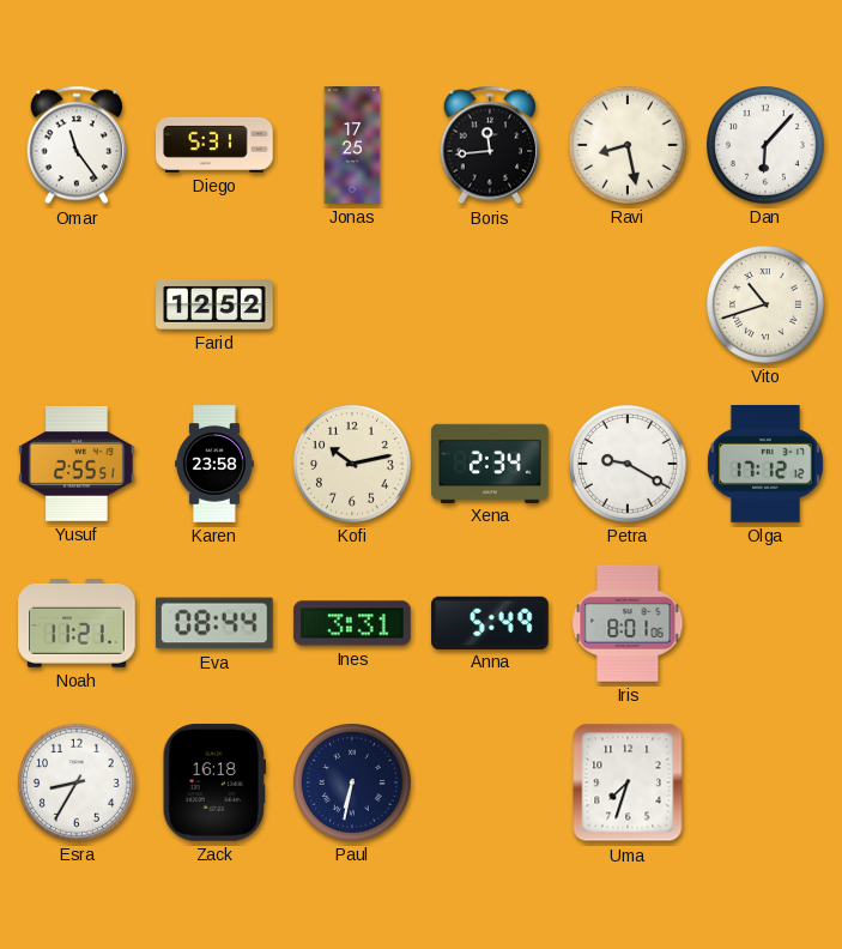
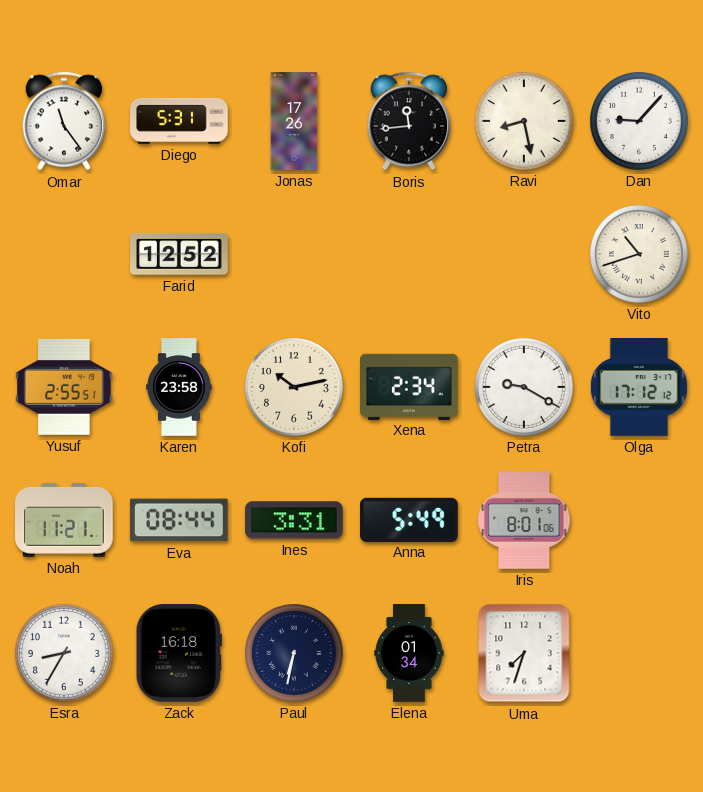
Jonas: 17:25 -> 17:26
Dan: 6:07 -> 9:07
Elena: none -> 01:34
